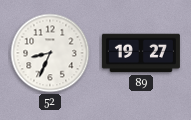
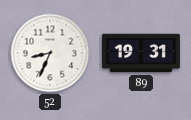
89: 19:27 -> 19:31
